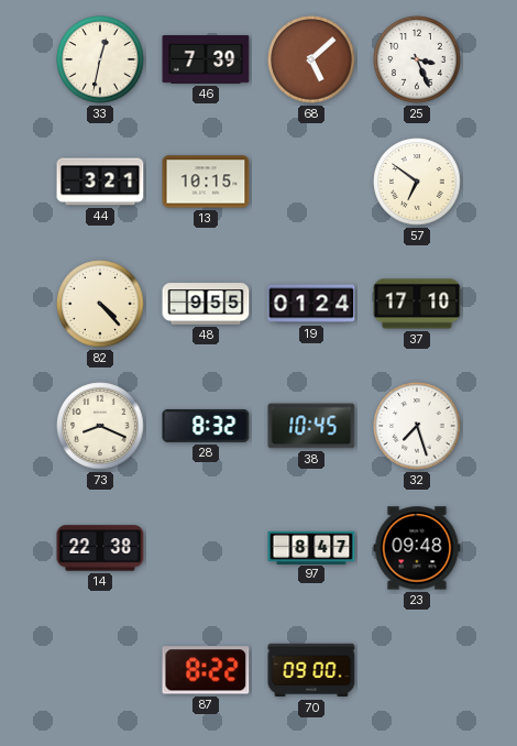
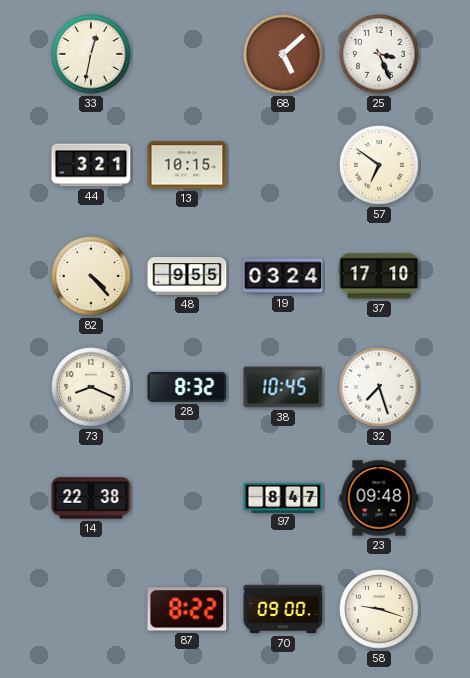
46: 7:39 -> none
19: 01:24 -> 03:24
58: none -> 9:18
